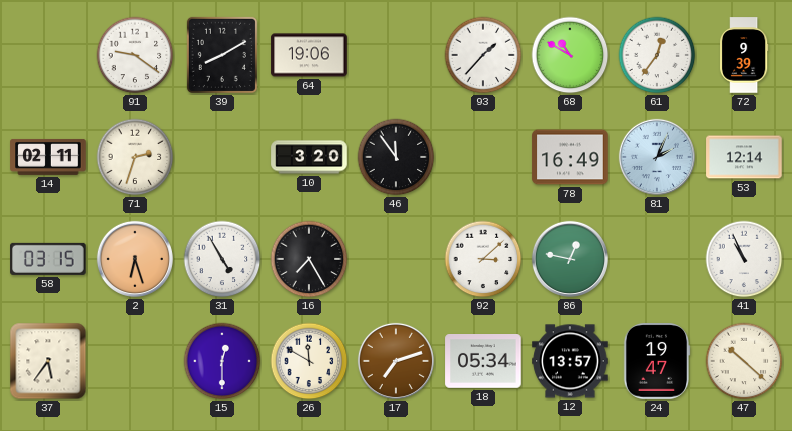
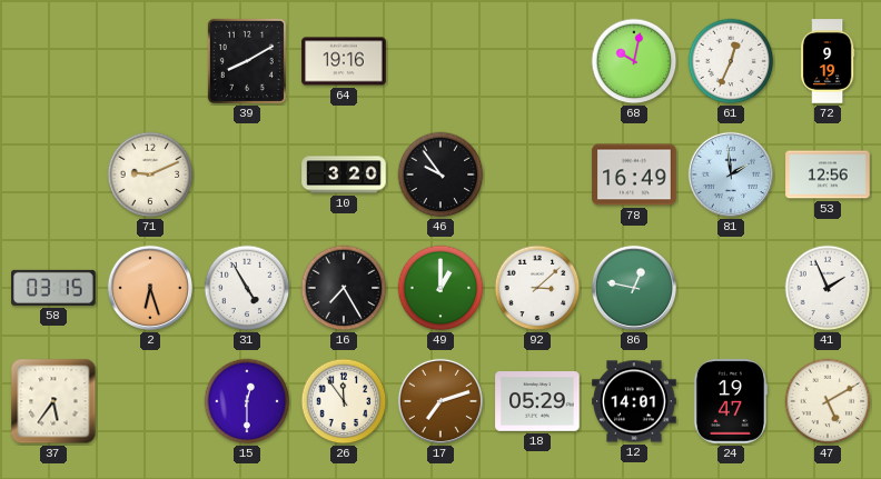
91: 9:21 -> none
64: 19:06 -> 19:16
93: 1:37 -> none
68: 10:50 -> 10:02
61: 12:36 -> 12:34
72: 9:39 -> 9:19
14: 02:11 -> none
71: 2:33 -> 9:11
46: 11:54 -> 9:54
81: 2:04 -> 1:59
53: 12:14 -> 12:56
49: none -> 1:00
41: 10:56 -> 1:56
26: 11:50 -> 11:54
18: 05:34 -> 05:29
12: 13:57 -> 14:01
47: 10:22 -> 5:10
